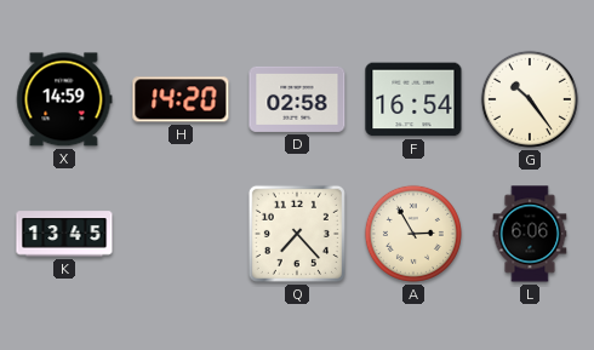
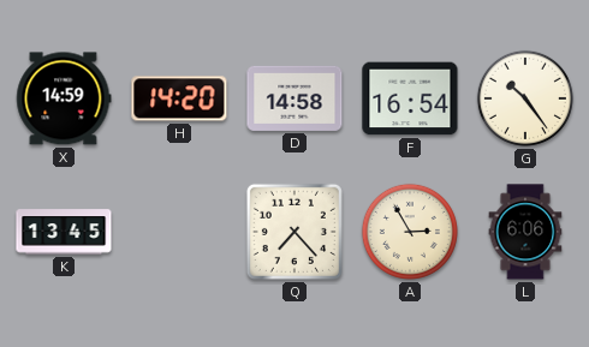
D: 02:58 -> 14:58
